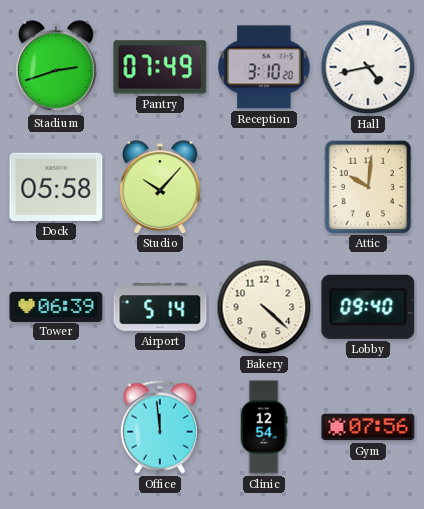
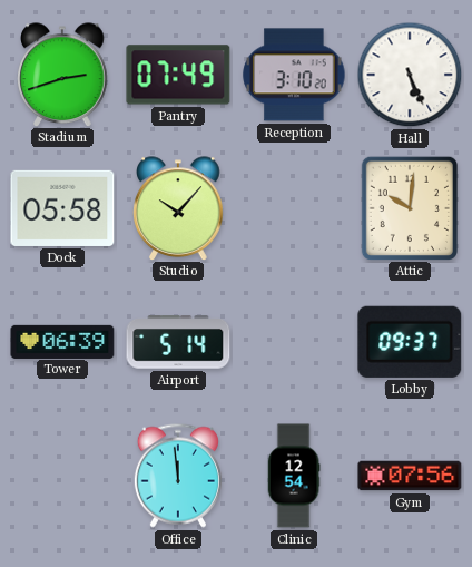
Hall: 4:43 -> 5:26
Bakery: 4:22 -> none
Lobby: 09:40 -> 09:37
